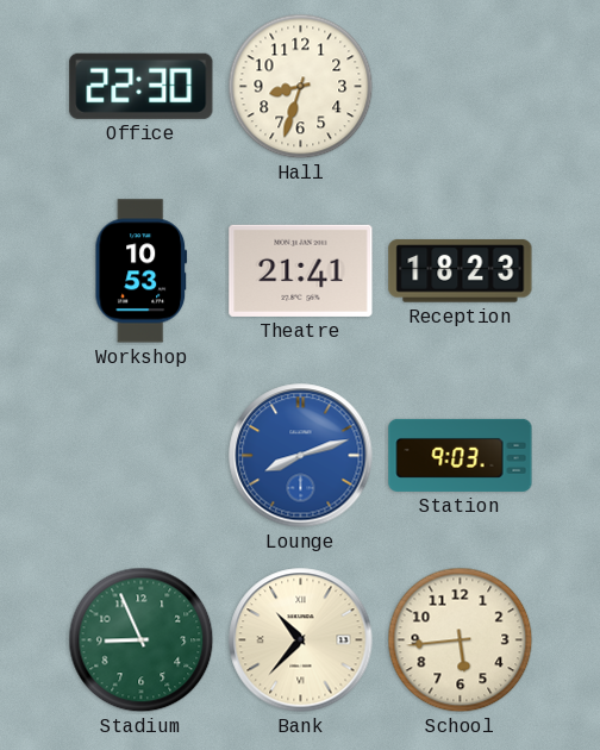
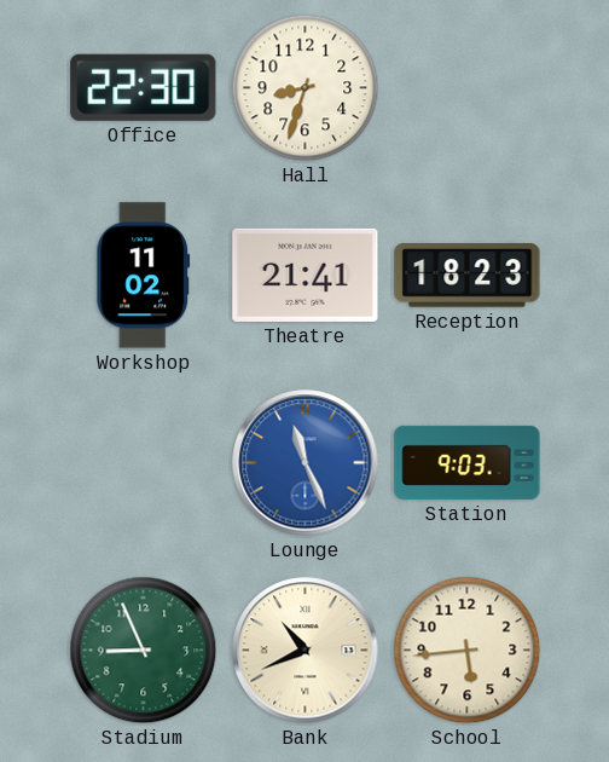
Workshop: 10:53 -> 11:02
Lounge: 8:12 -> 11:26
Bank: 10:37 -> 10:41
